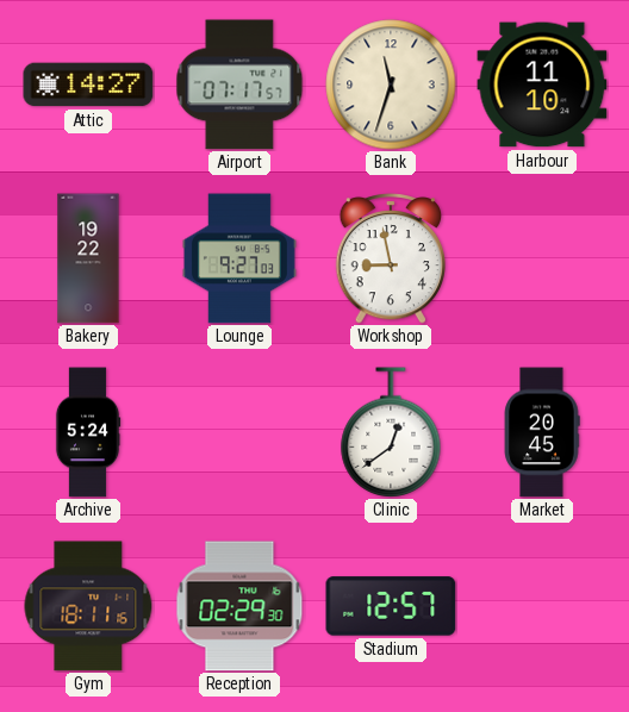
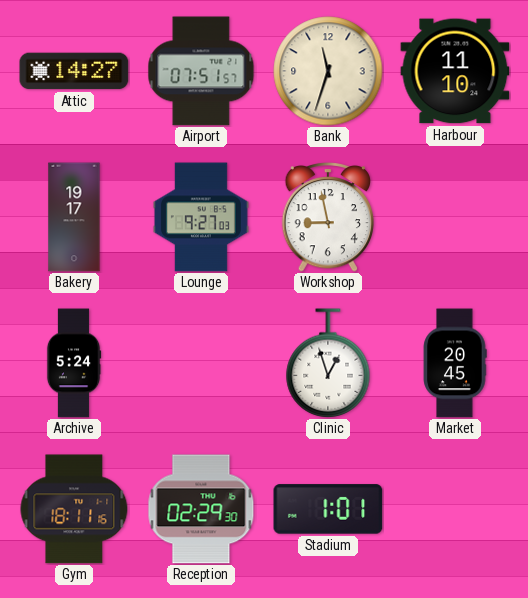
Airport: 07:17 -> 07:51
Bakery: 19:22 -> 19:17
Clinic: 12:39 -> 12:57
Stadium: 12:57 -> 1:01
